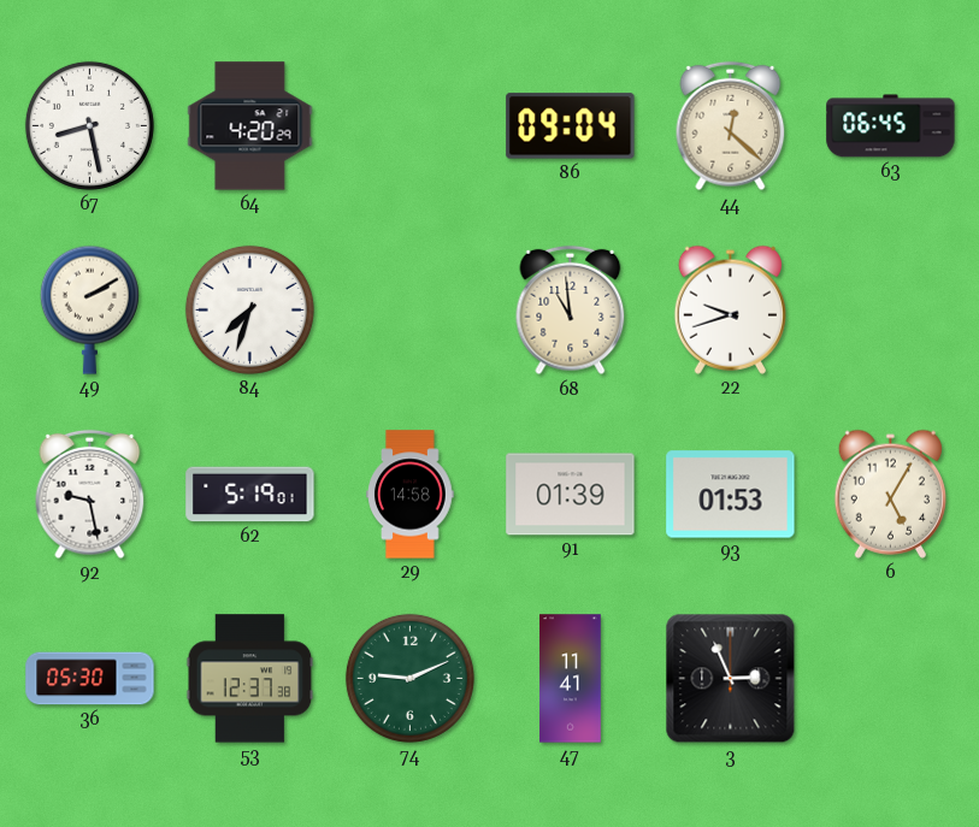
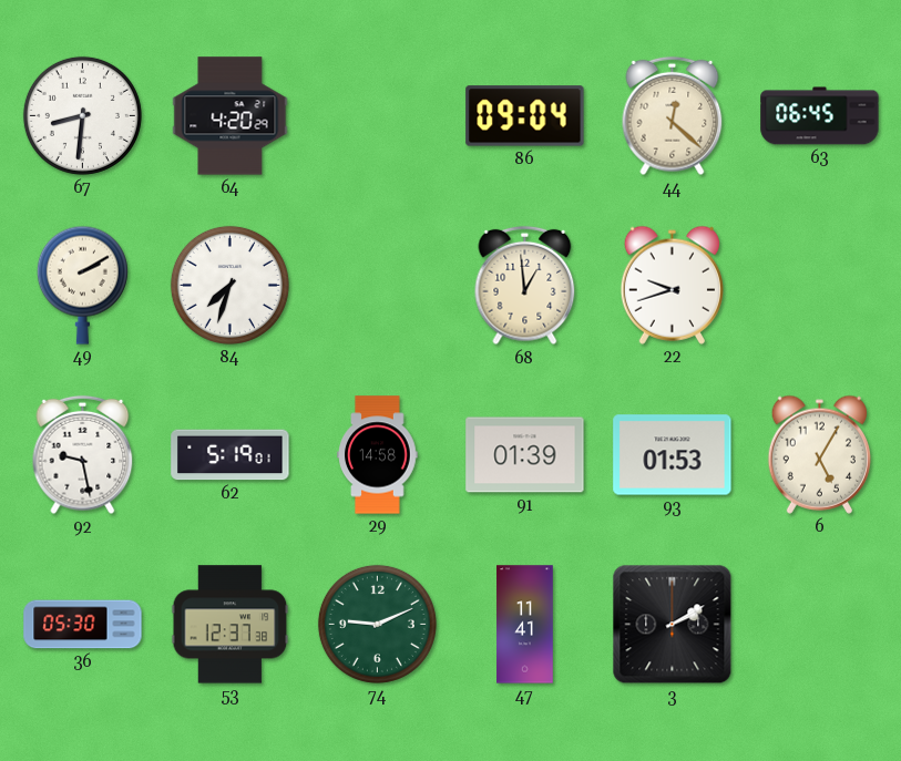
67: 8:28 -> 8:31
68: 10:59 -> 12:59
3: 2:56 -> 2:10
